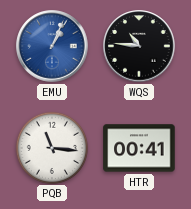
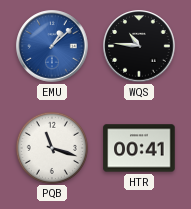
EMU: 1:04 -> 1:08
PQB: 11:16 -> 11:18
